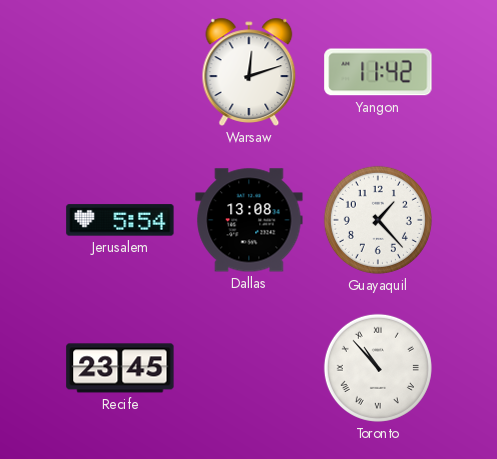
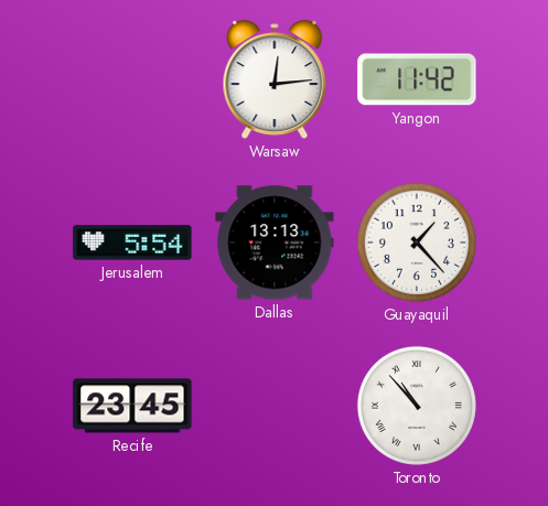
Warsaw: 12:12 -> 12:14
Dallas: 13:08 -> 13:13
